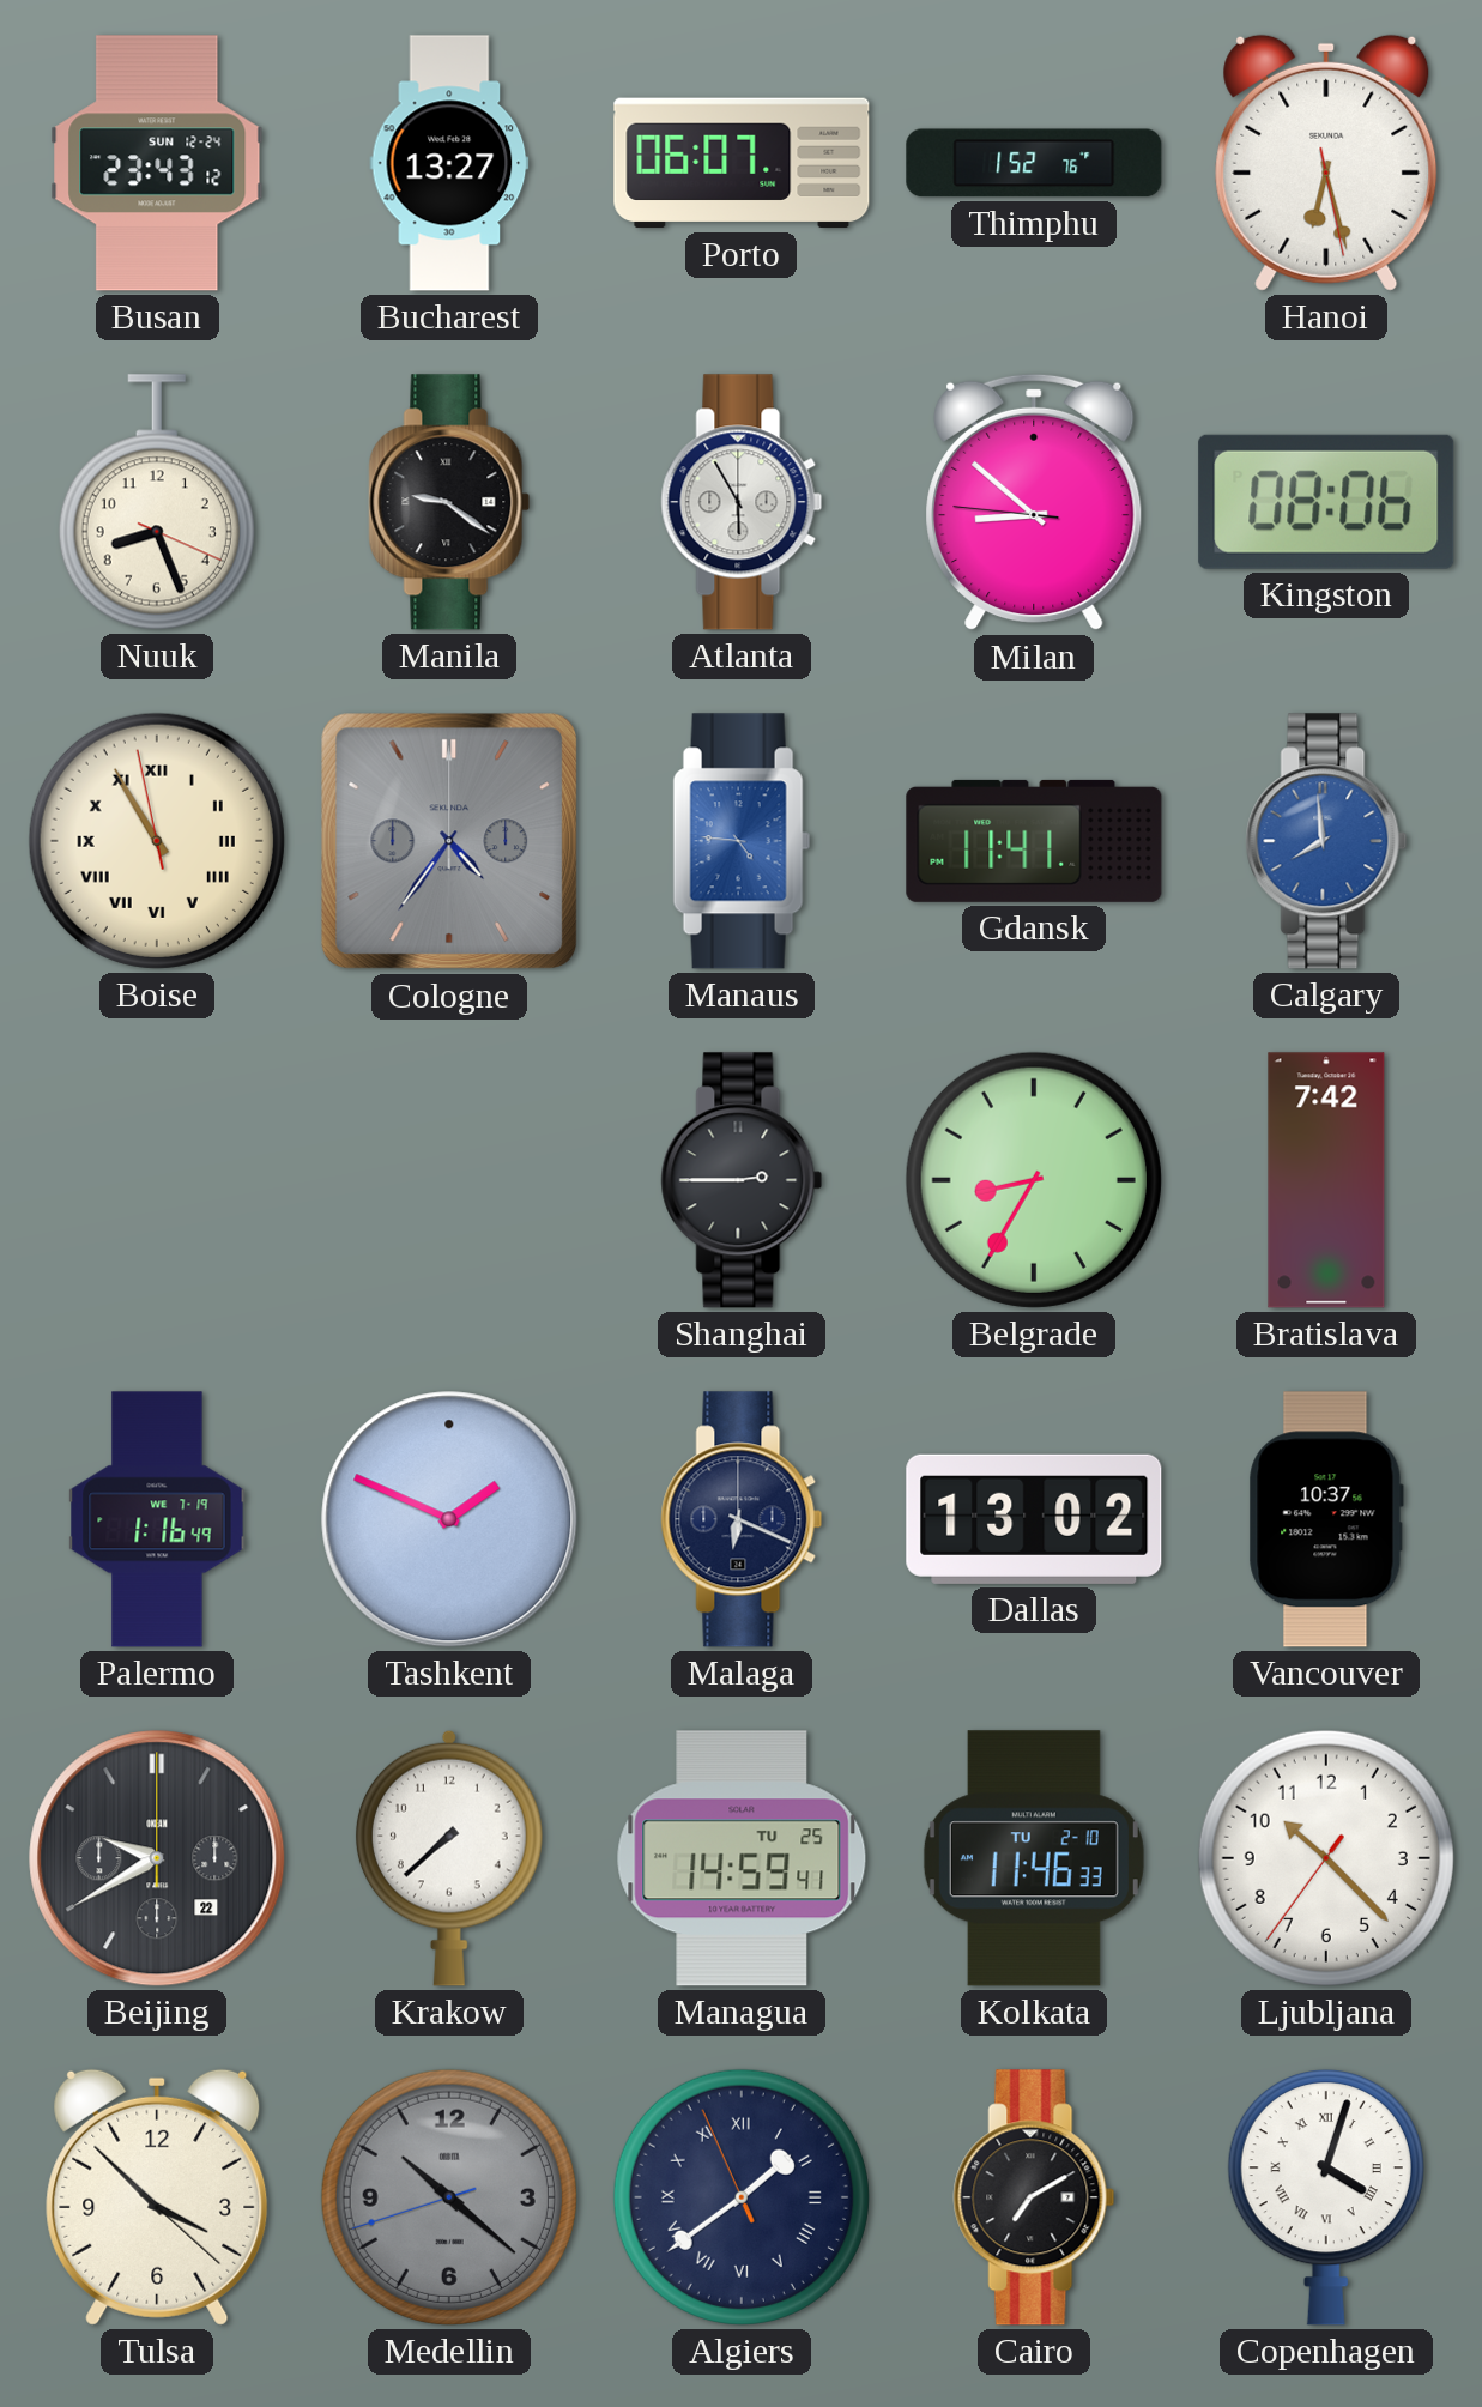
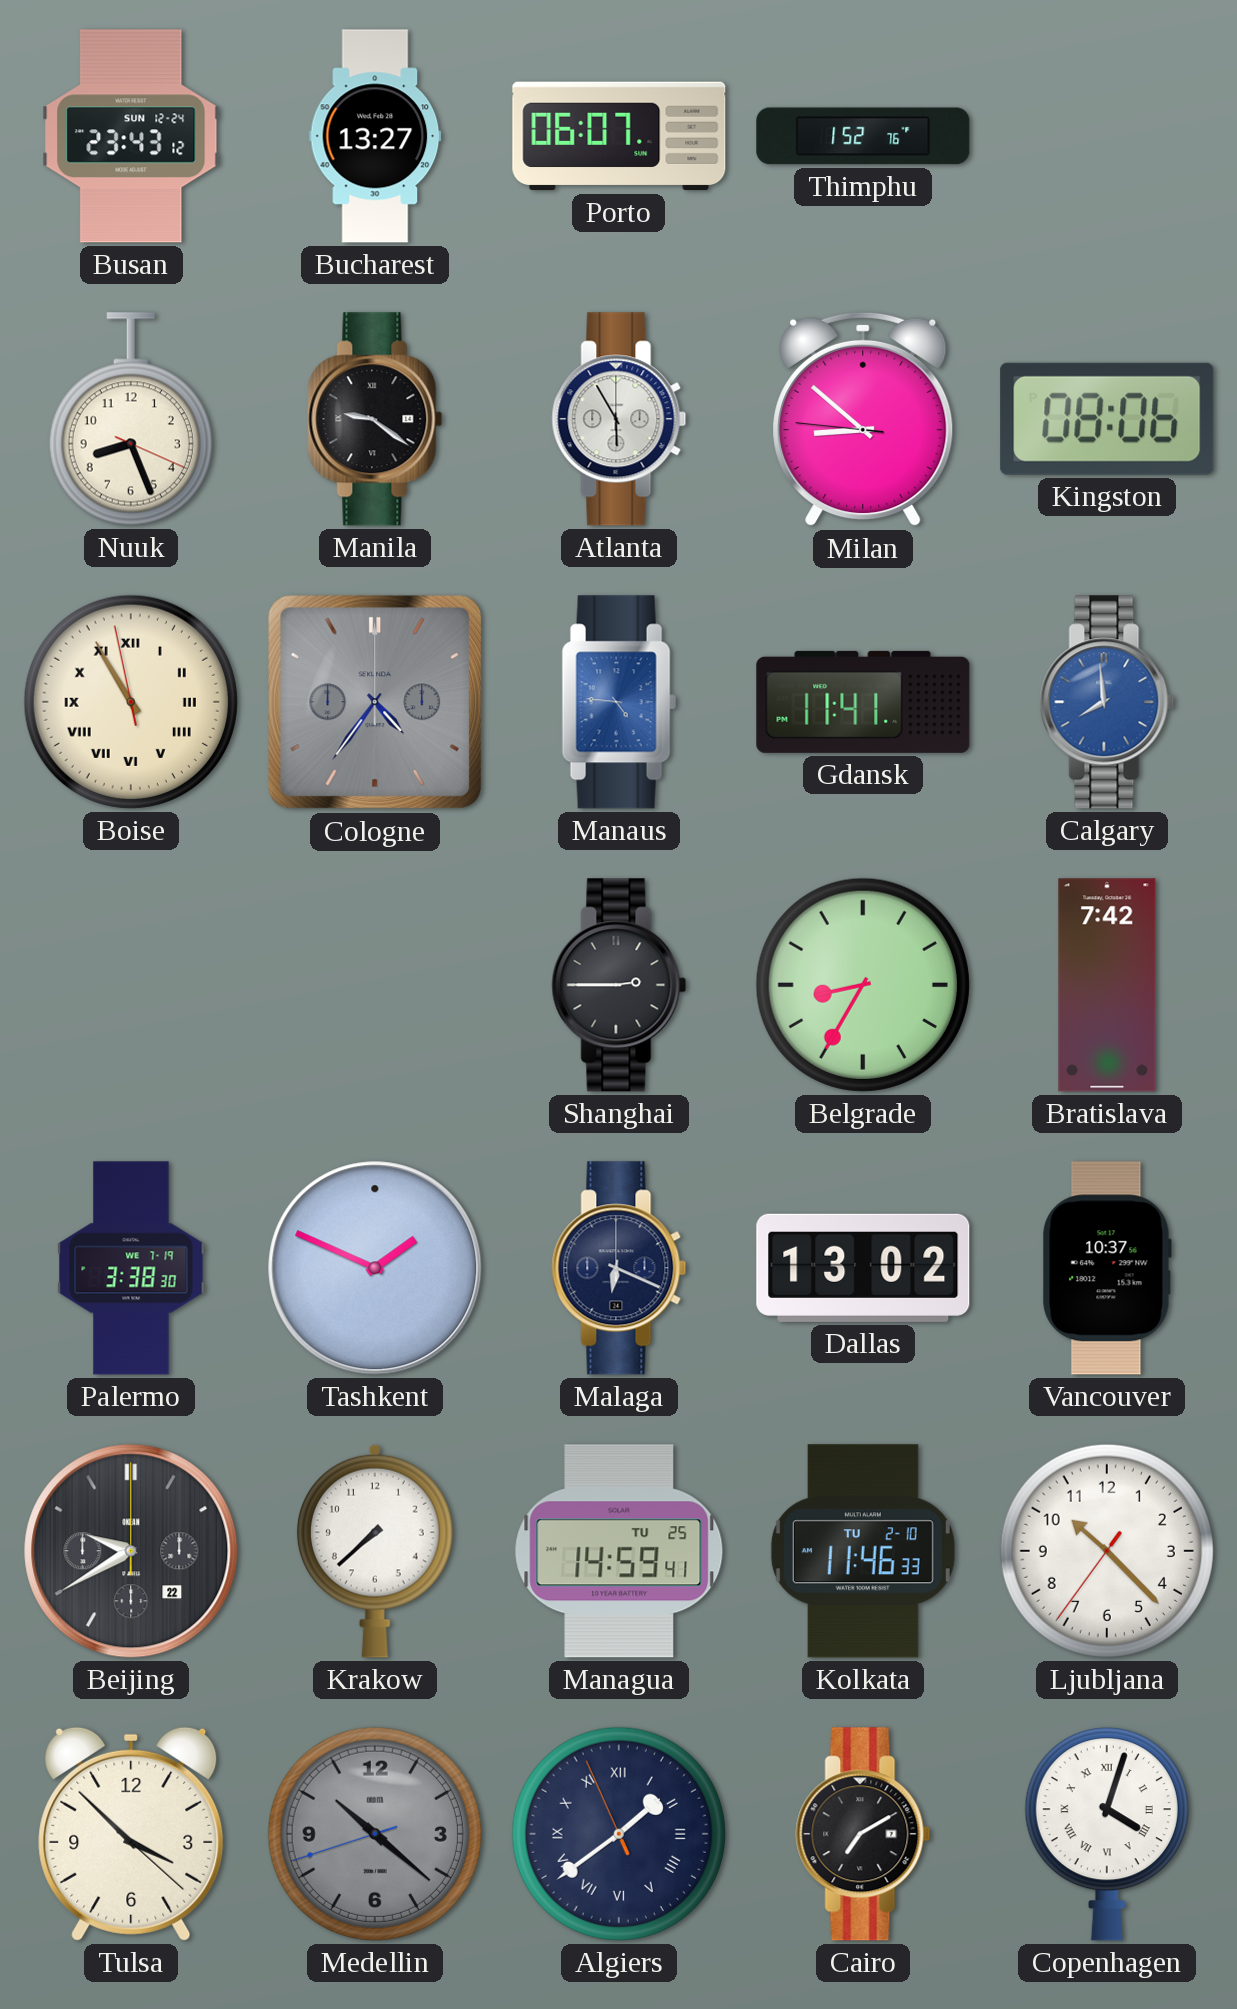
Hanoi: 6:27 -> none
Palermo: 1:16 -> 3:38
